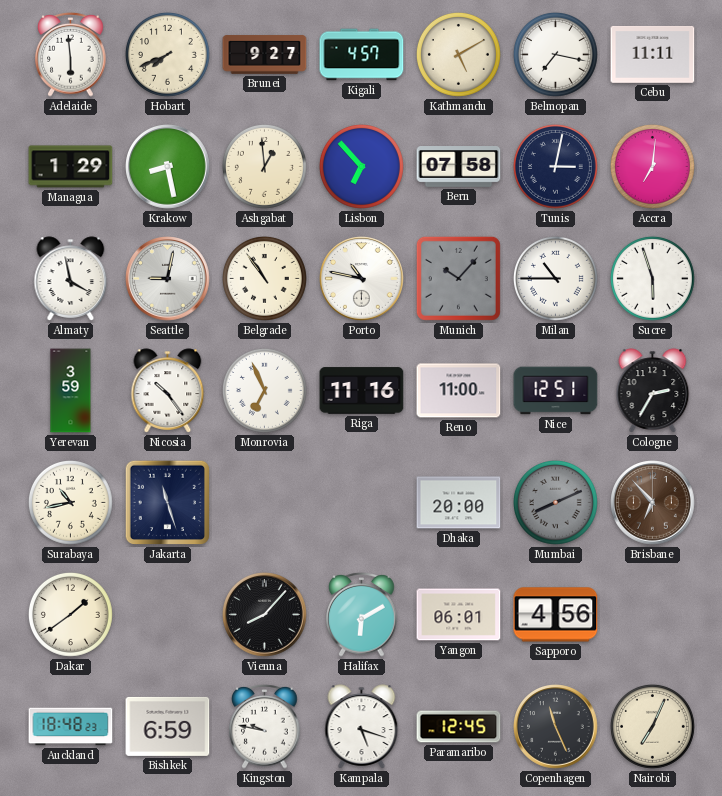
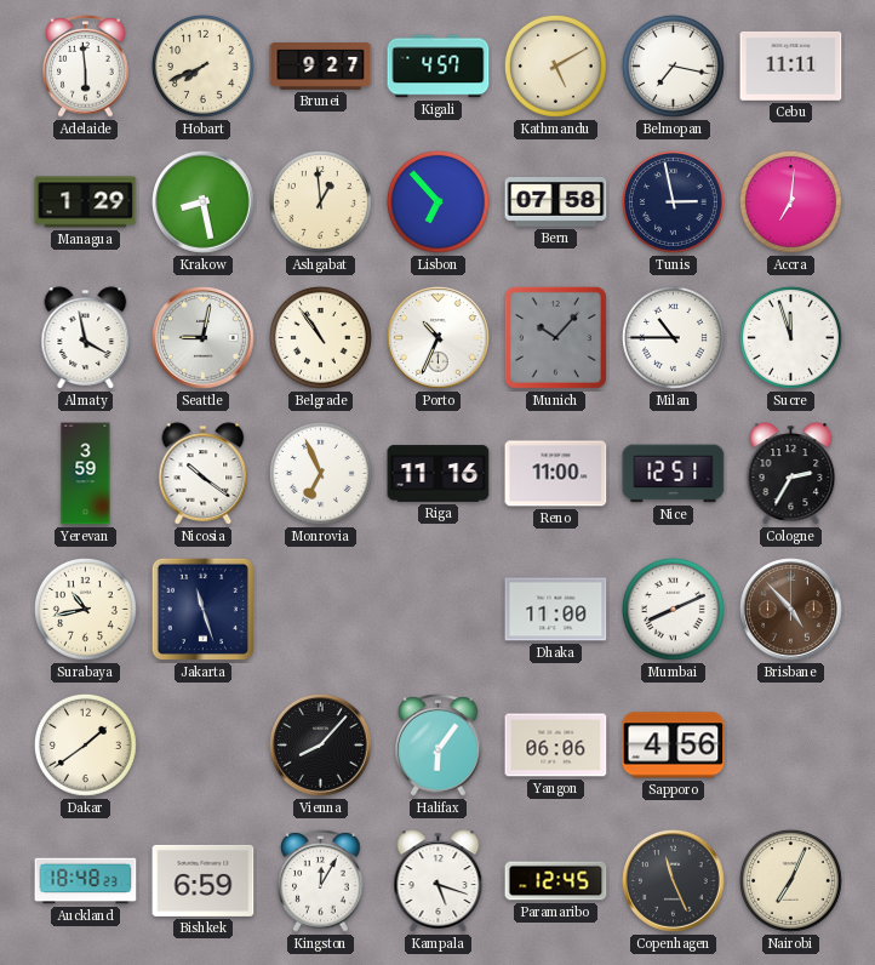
Tunis: 3:02 -> 2:58
Porto: 10:47 -> 10:34
Sucre: 5:57 -> 11:57
Nicosia: 10:24 -> 10:21
Dhaka: 20:00 -> 11:00
Mumbai dial: grey -> white
Brisbane: 6:53 -> 4:53
Halifax: 6:10 -> 6:06
Yangon: 06:01 -> 06:06
Kingston: 9:47 -> 12:05
